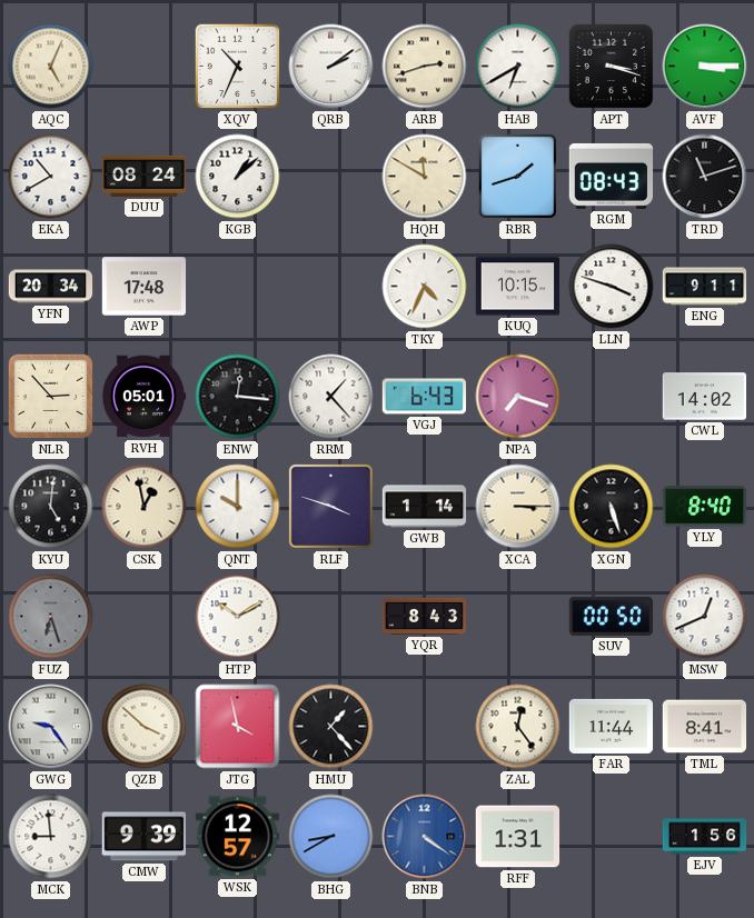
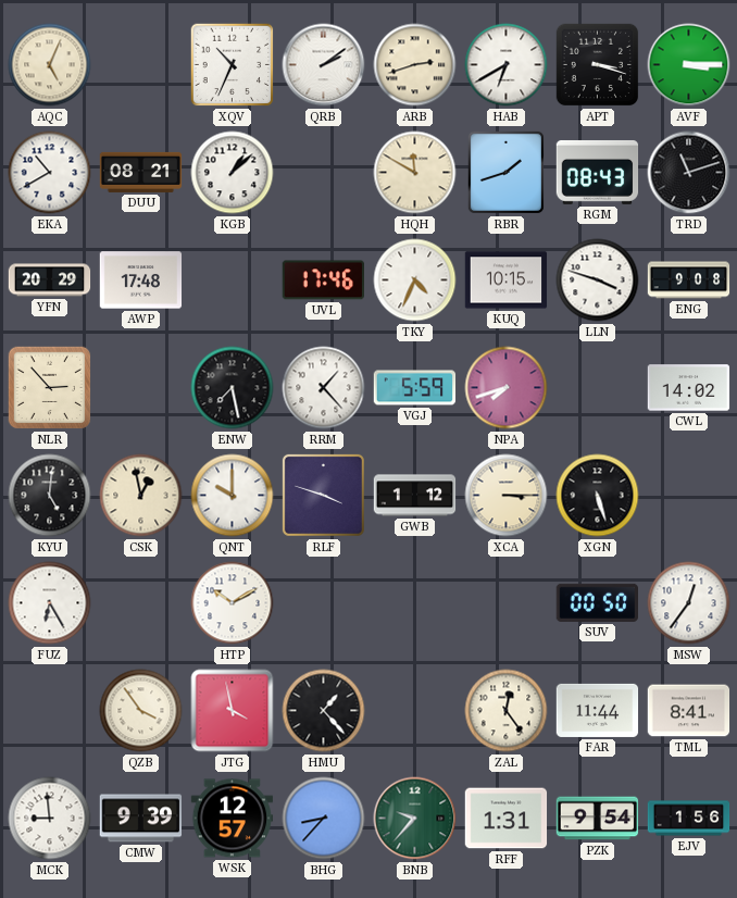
DUU: 08:24 -> 08:21
YFN: 20:34 -> 20:29
UVL: none -> 17:46
ENG: 9:11 -> 9:08
RVH: 05:01 -> none
ENW: 12:16 -> 7:28
VGJ: 6:43 -> 5:59
NPA: 7:18 -> 7:42
GWB: 1:14 -> 1:12
YLY: 8:40 -> none
FUZ: 6:27 -> 6:25
FUZ dial: grey -> white
YQR: 8:43 -> none
MSW: 12:41 -> 12:36
GWG: 9:24 -> none
QZB: 3:52 -> 3:54
BHG: 8:40 -> 8:37
BNB: 4:21 -> 9:37
BNB dial: blue -> green
PZK: none -> 9:54
